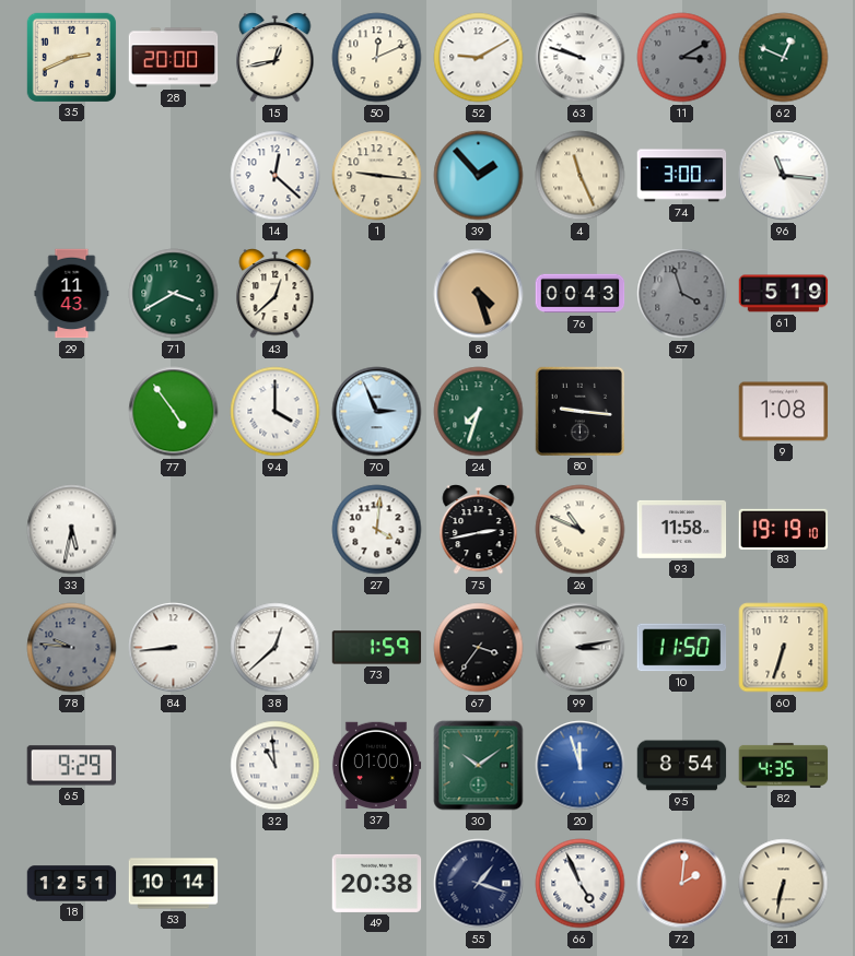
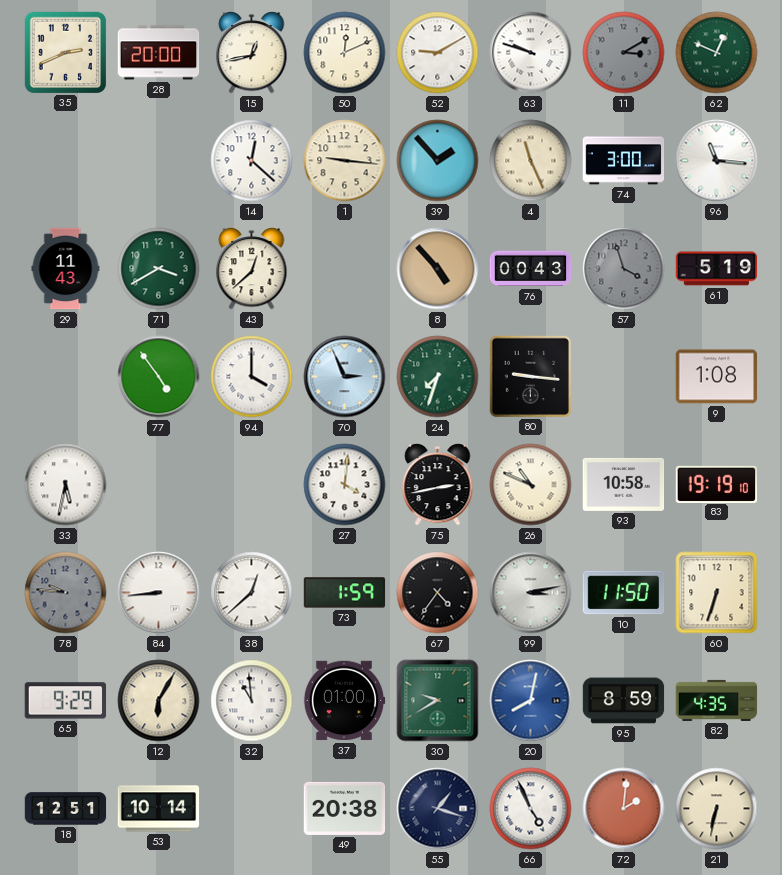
8: 4:27 -> 4:53
93: 11:58 -> 10:58
67: 3:36 -> 4:36
12: none -> 6:05
30: 10:09 -> 9:40
20: 11:57 -> 8:02
95: 8:54 -> 8:59
